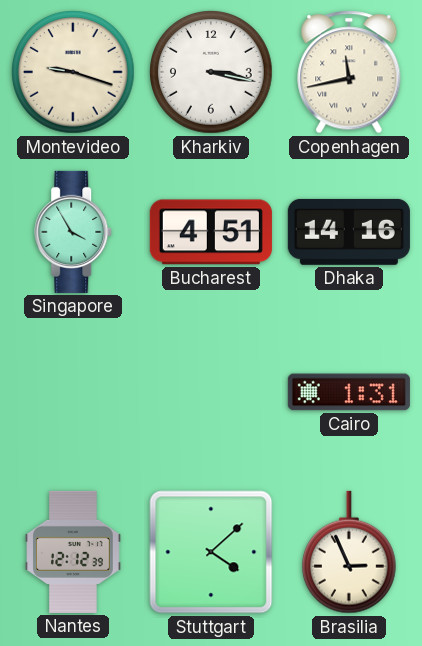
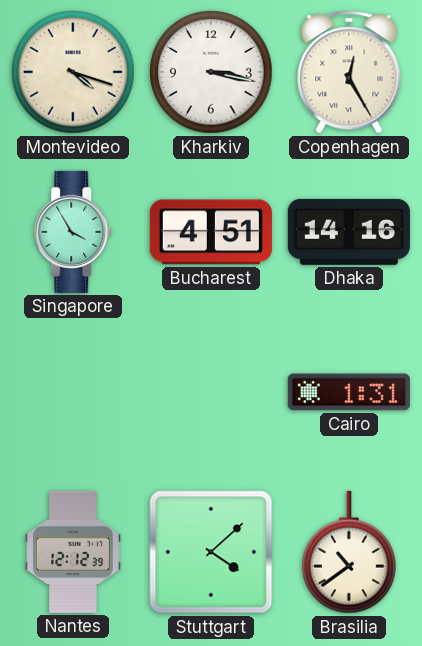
Montevideo: 9:18 -> 4:18
Copenhagen: 11:43 -> 12:25
Brasilia: 2:56 -> 10:39
